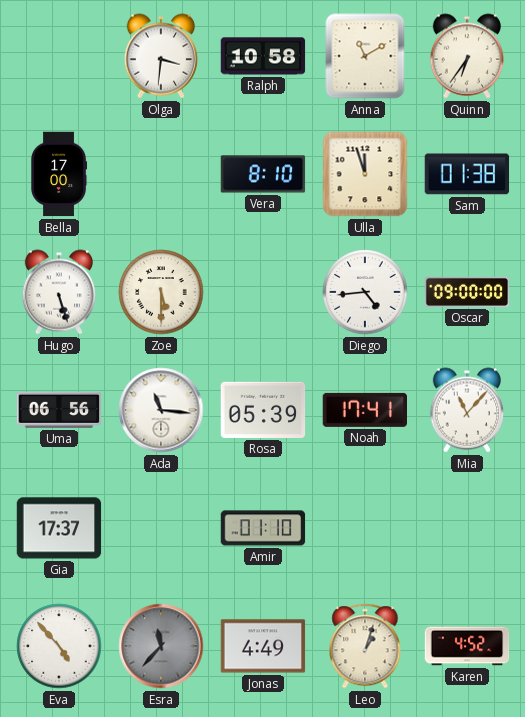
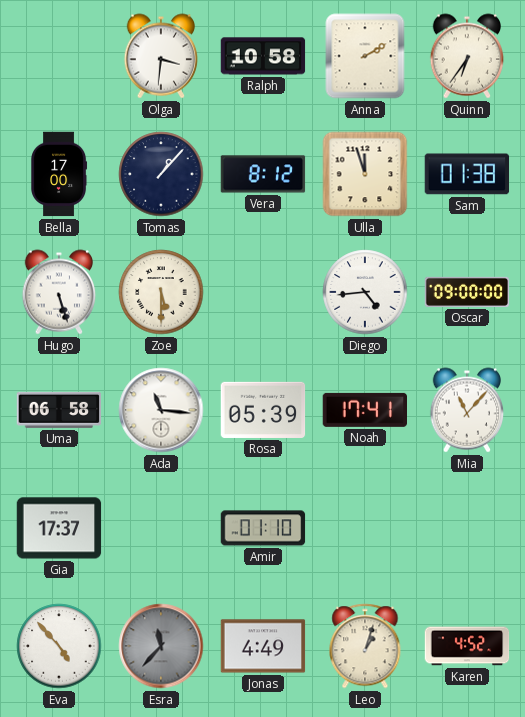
Anna: 11:10 -> 2:10
Tomas: none -> 1:07
Vera: 8:10 -> 8:12
Uma: 06:56 -> 06:58
